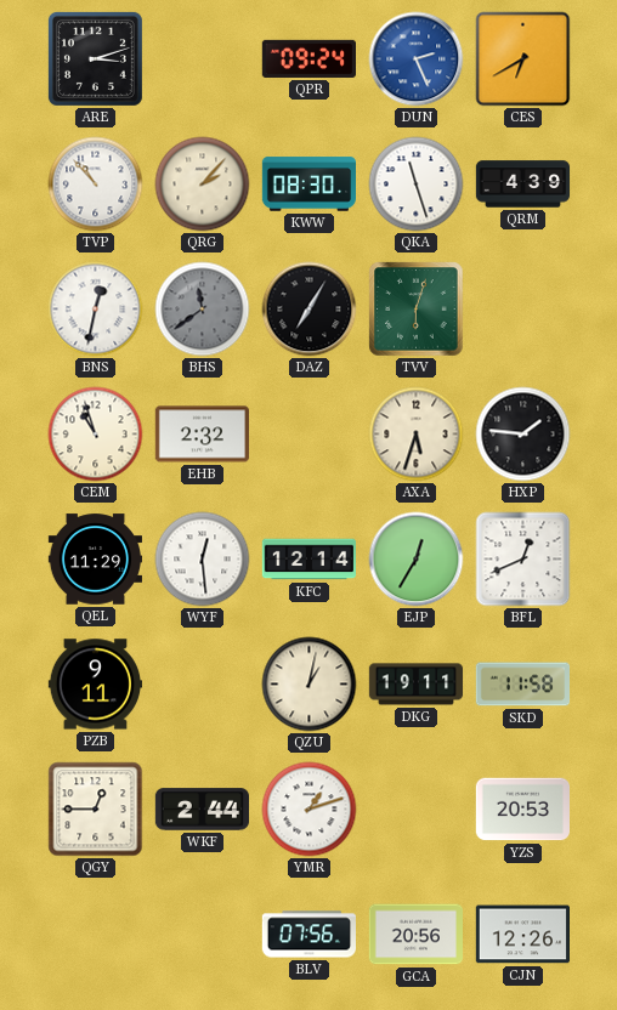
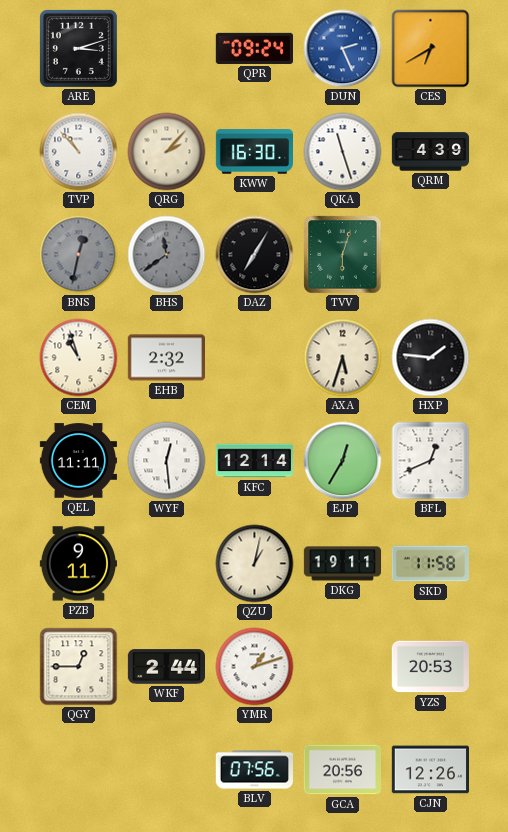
KWW: 08:30 -> 16:30
BNS dial: white -> grey
QEL: 11:29 -> 11:11
